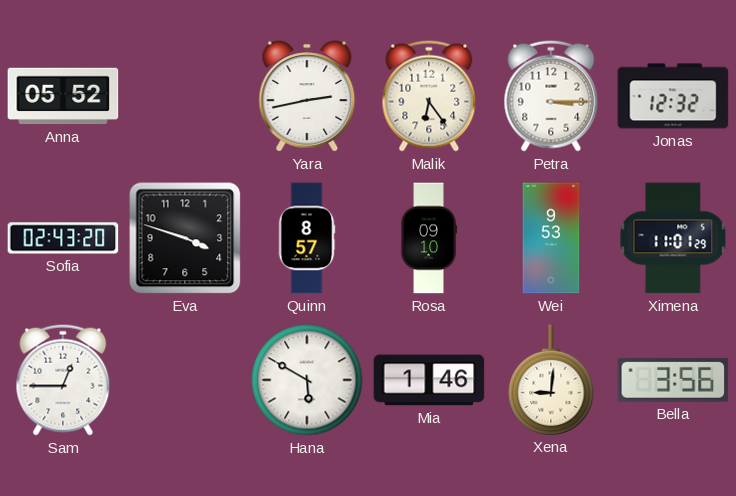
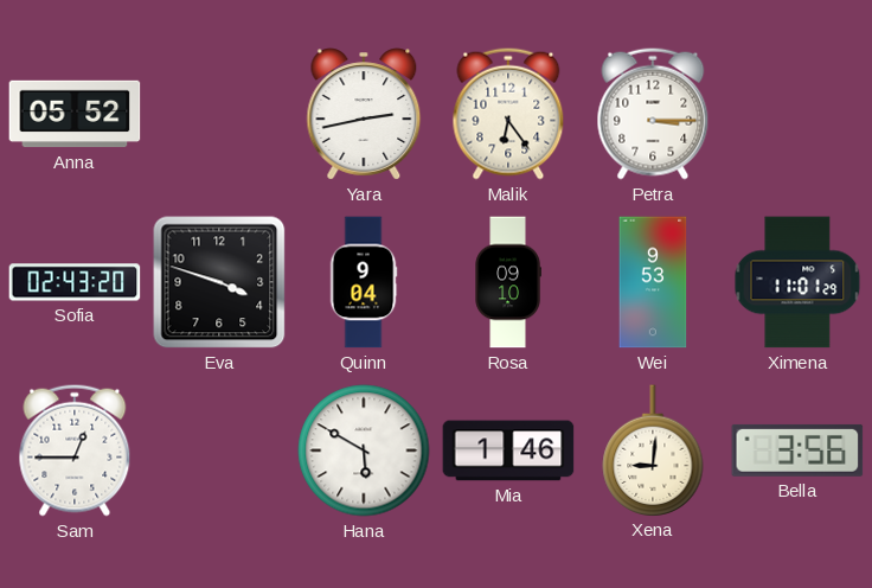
Jonas: 12:32 -> none
Quinn: 8:57 -> 9:04
